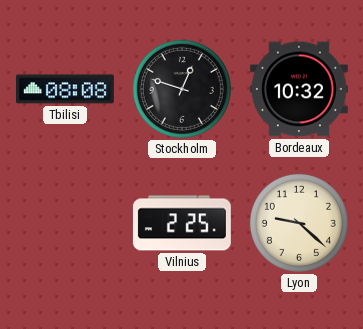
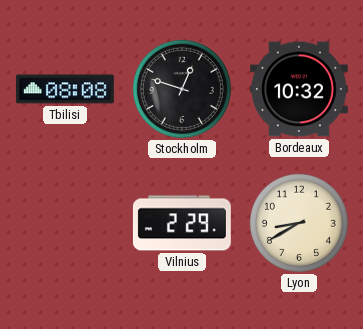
Vilnius: 2:25 -> 2:29
Lyon: 9:22 -> 8:40
